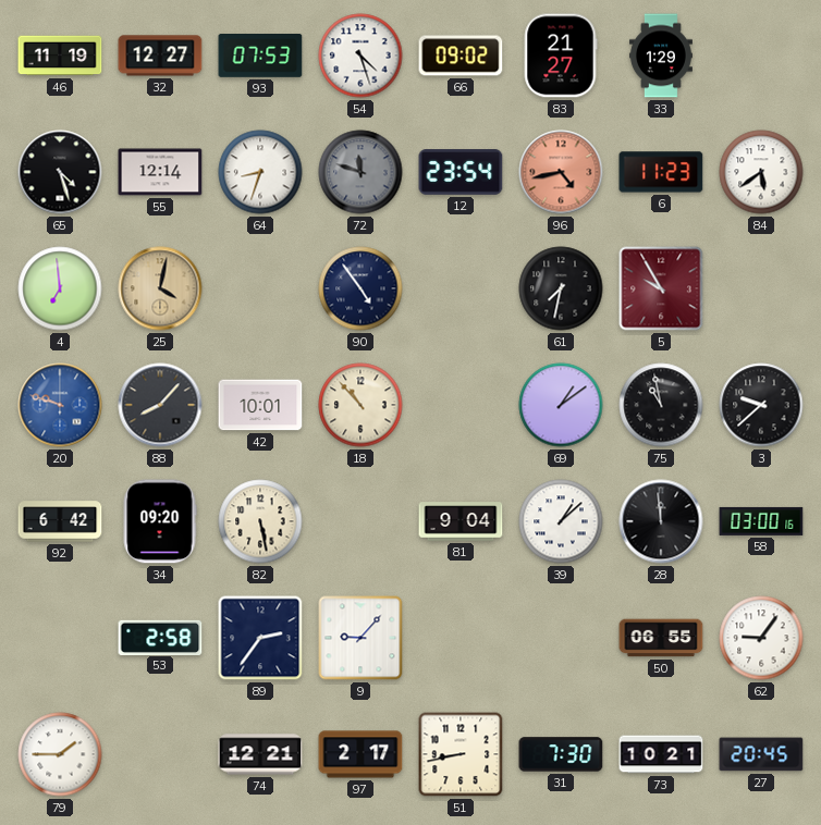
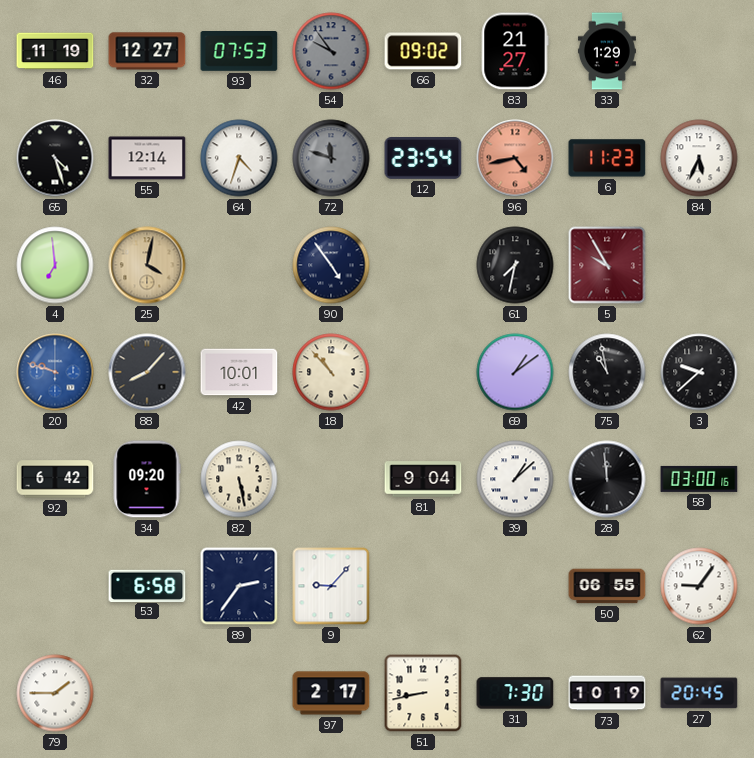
54: 4:27 -> 9:54
54 dial: white -> grey
64: 8:33 -> 4:33
84: 5:39 -> 5:34
53: 2:58 -> 6:58
74: 12:21 -> none
73: 10:21 -> 10:19
